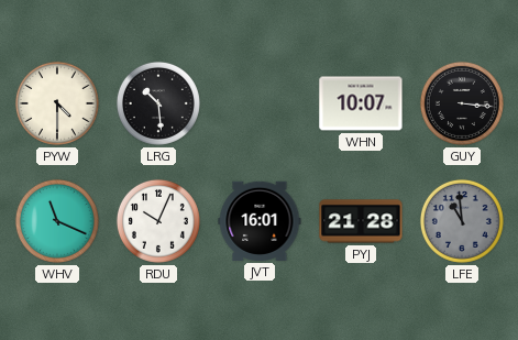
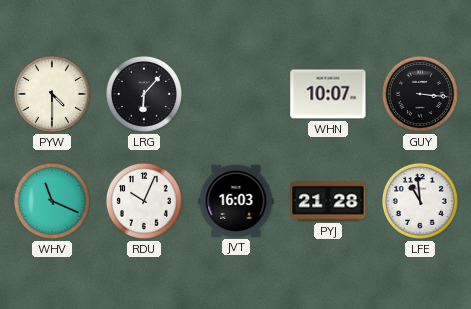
LRG: 10:29 -> 6:07
JVT: 16:01 -> 16:03
LFE dial: grey -> white
